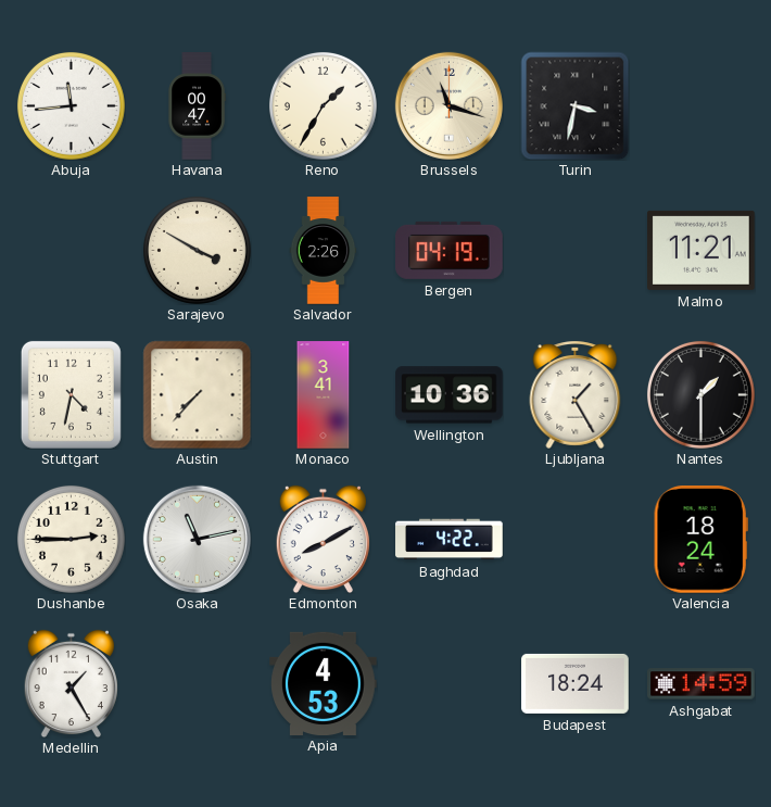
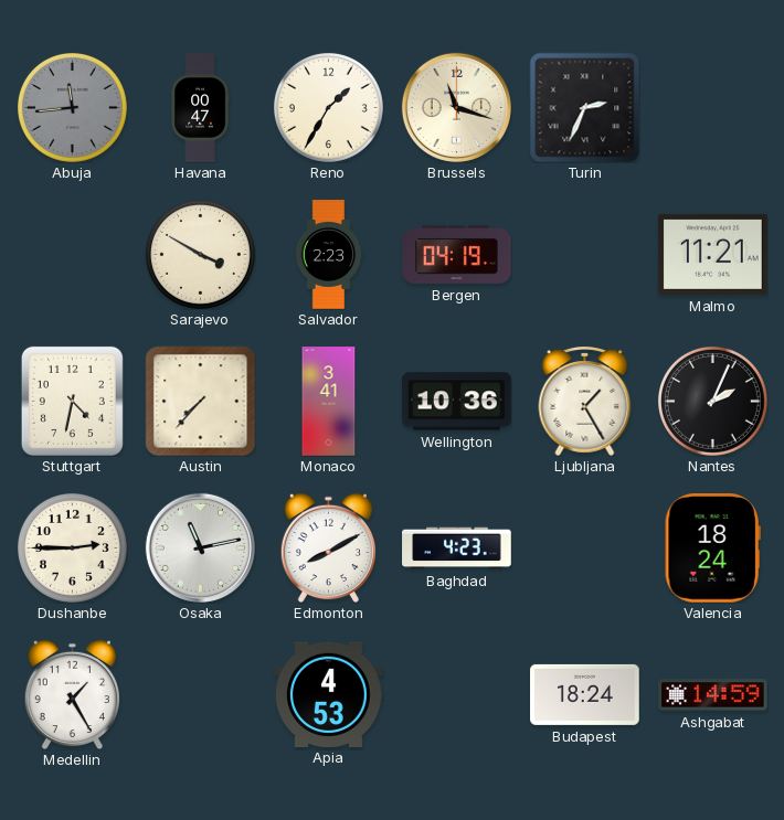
Abuja dial: white -> grey
Turin: 3:32 -> 2:34
Salvador: 2:26 -> 2:23
Nantes: 1:30 -> 2:04
Baghdad: 4:22 -> 4:23
